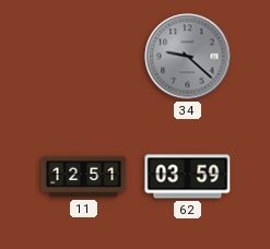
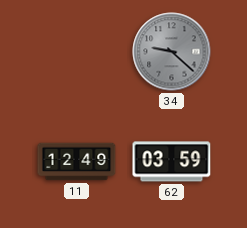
11: 12:51 -> 12:49
